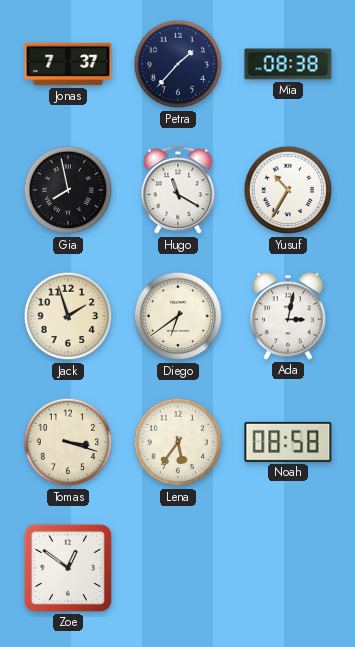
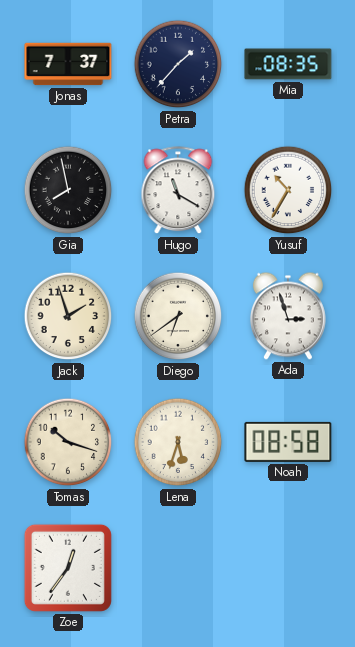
Mia: 08:38 -> 08:35
Ada: 3:02 -> 2:57
Tomas: 3:18 -> 10:18
Lena: 5:36 -> 5:33
Zoe: 12:51 -> 12:36
